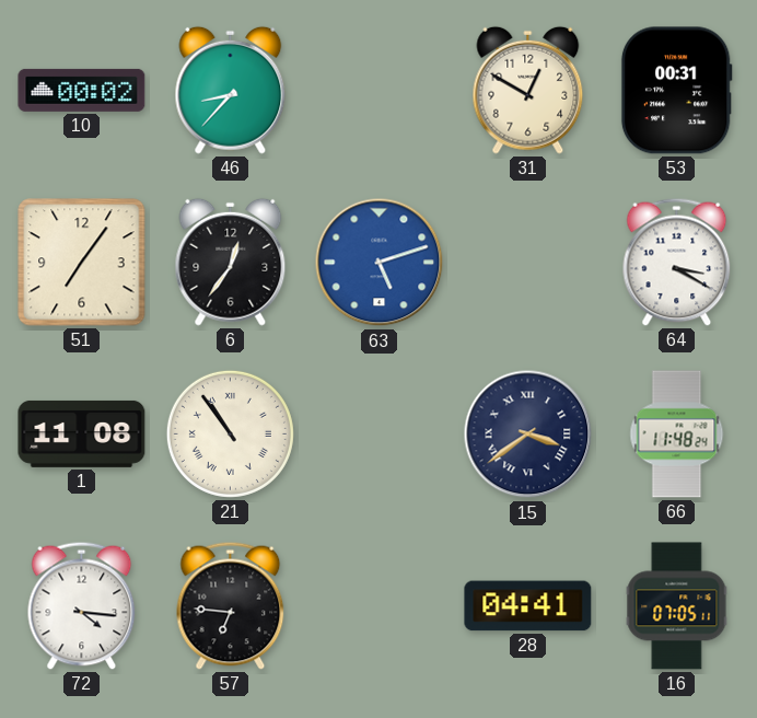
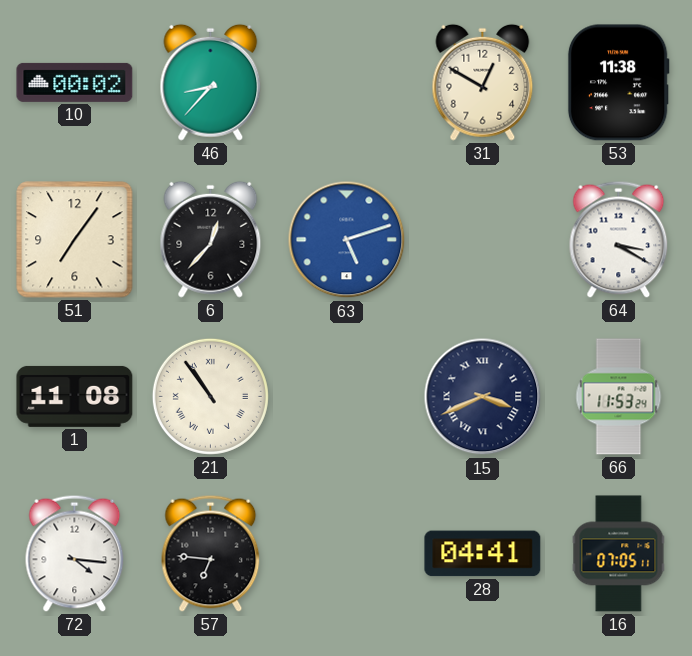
53: 00:31 -> 11:38
6: 12:36 -> 12:37
15: 3:39 -> 3:41
66: 11:48 -> 11:53
